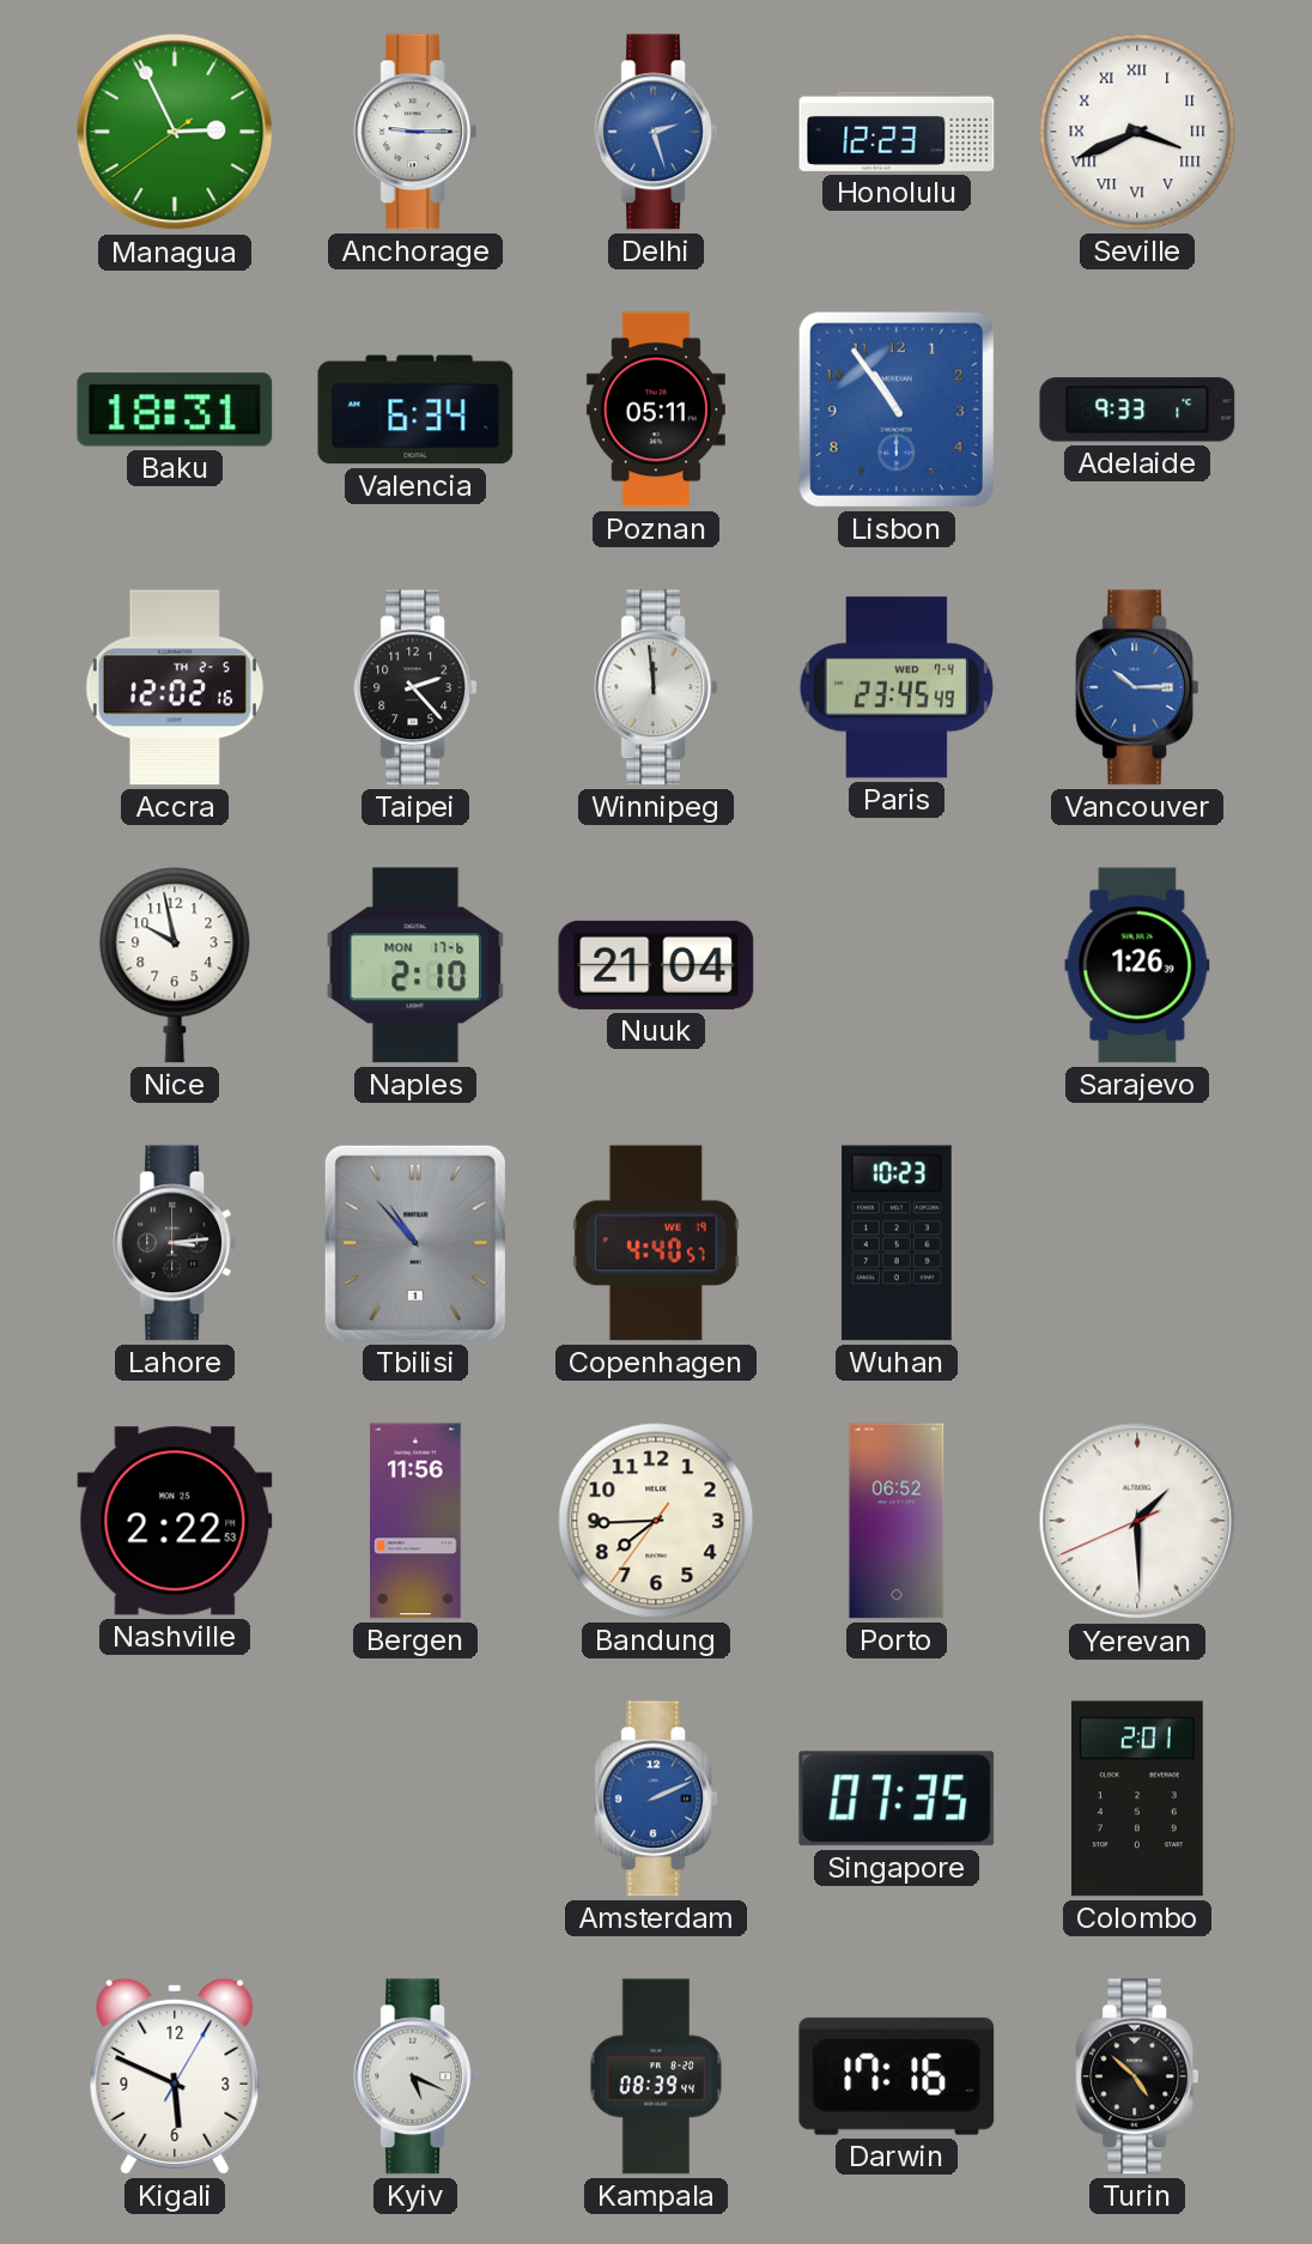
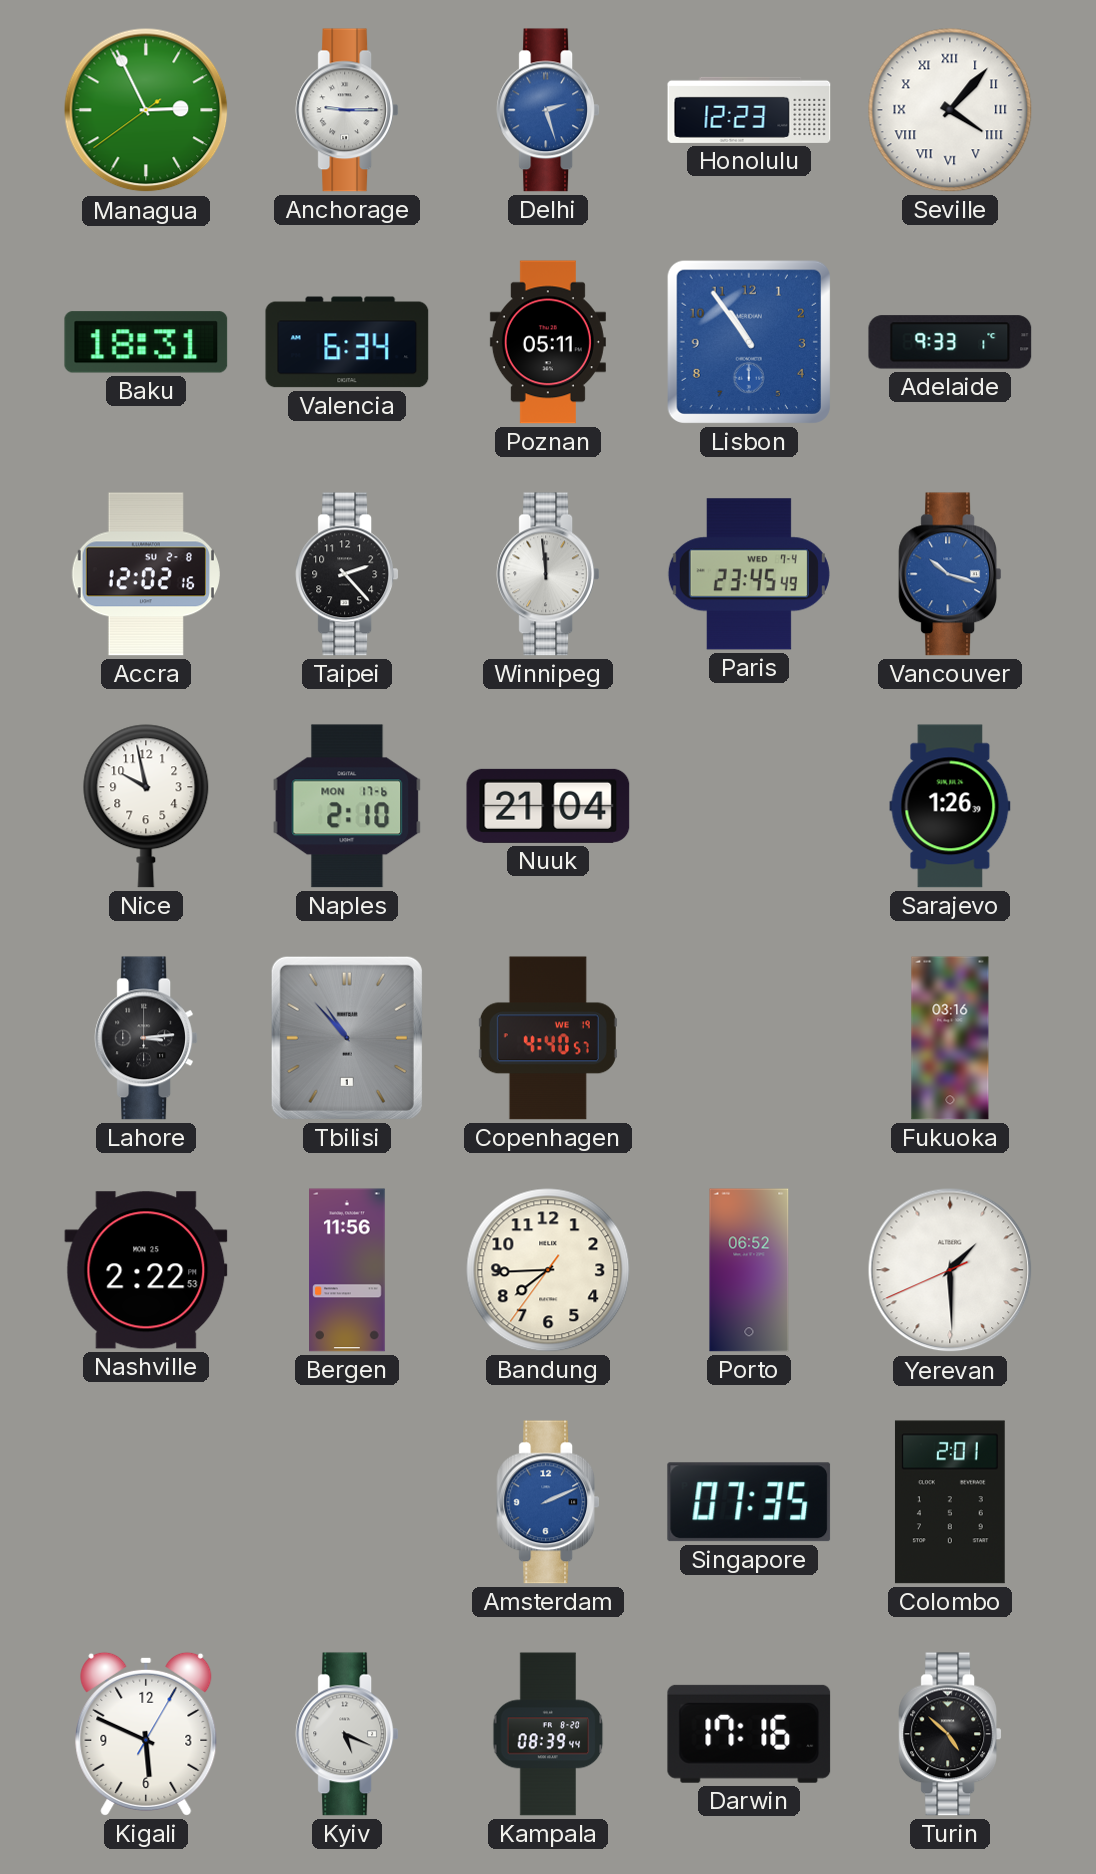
Seville: 3:41 -> 4:07
Accra date: TH 2-5 -> SU 2-8
Vancouver: 10:15 -> 10:18
Wuhan: 10:23 -> none
Fukuoka: none -> 03:16
